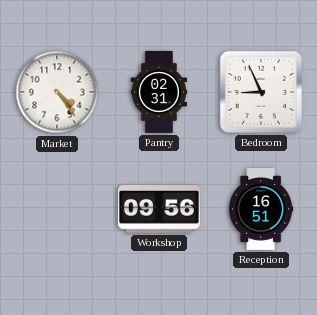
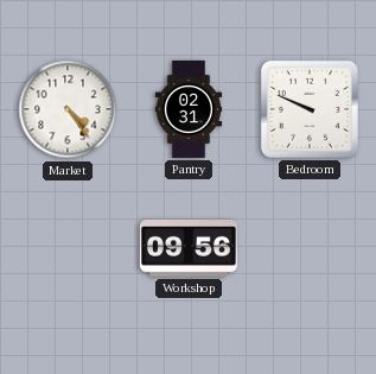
Bedroom: 8:56 -> 9:49
Reception: 16:51 -> none
